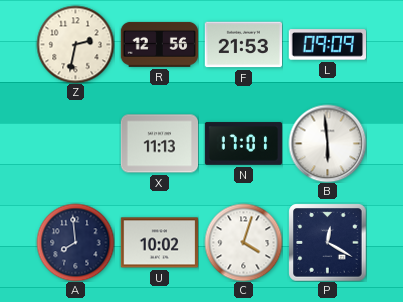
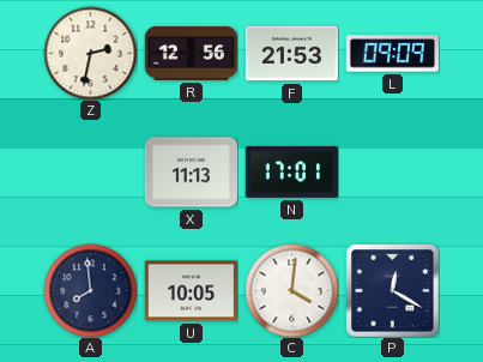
B: 5:59 -> none
U: 10:02 -> 10:05
C: 4:03 -> 4:01
